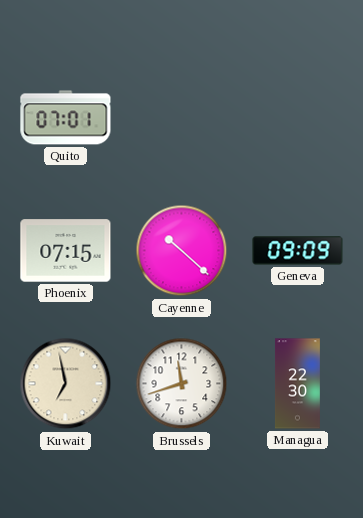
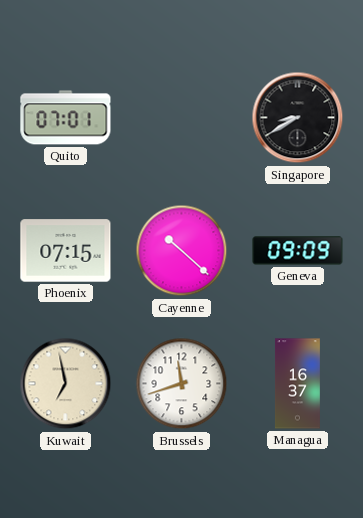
Singapore: none -> 8:40
Managua: 22:30 -> 16:37
